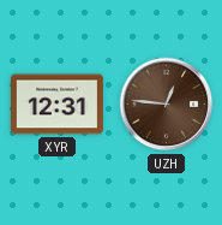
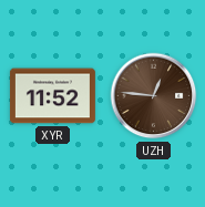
XYR: 12:31 -> 11:52
